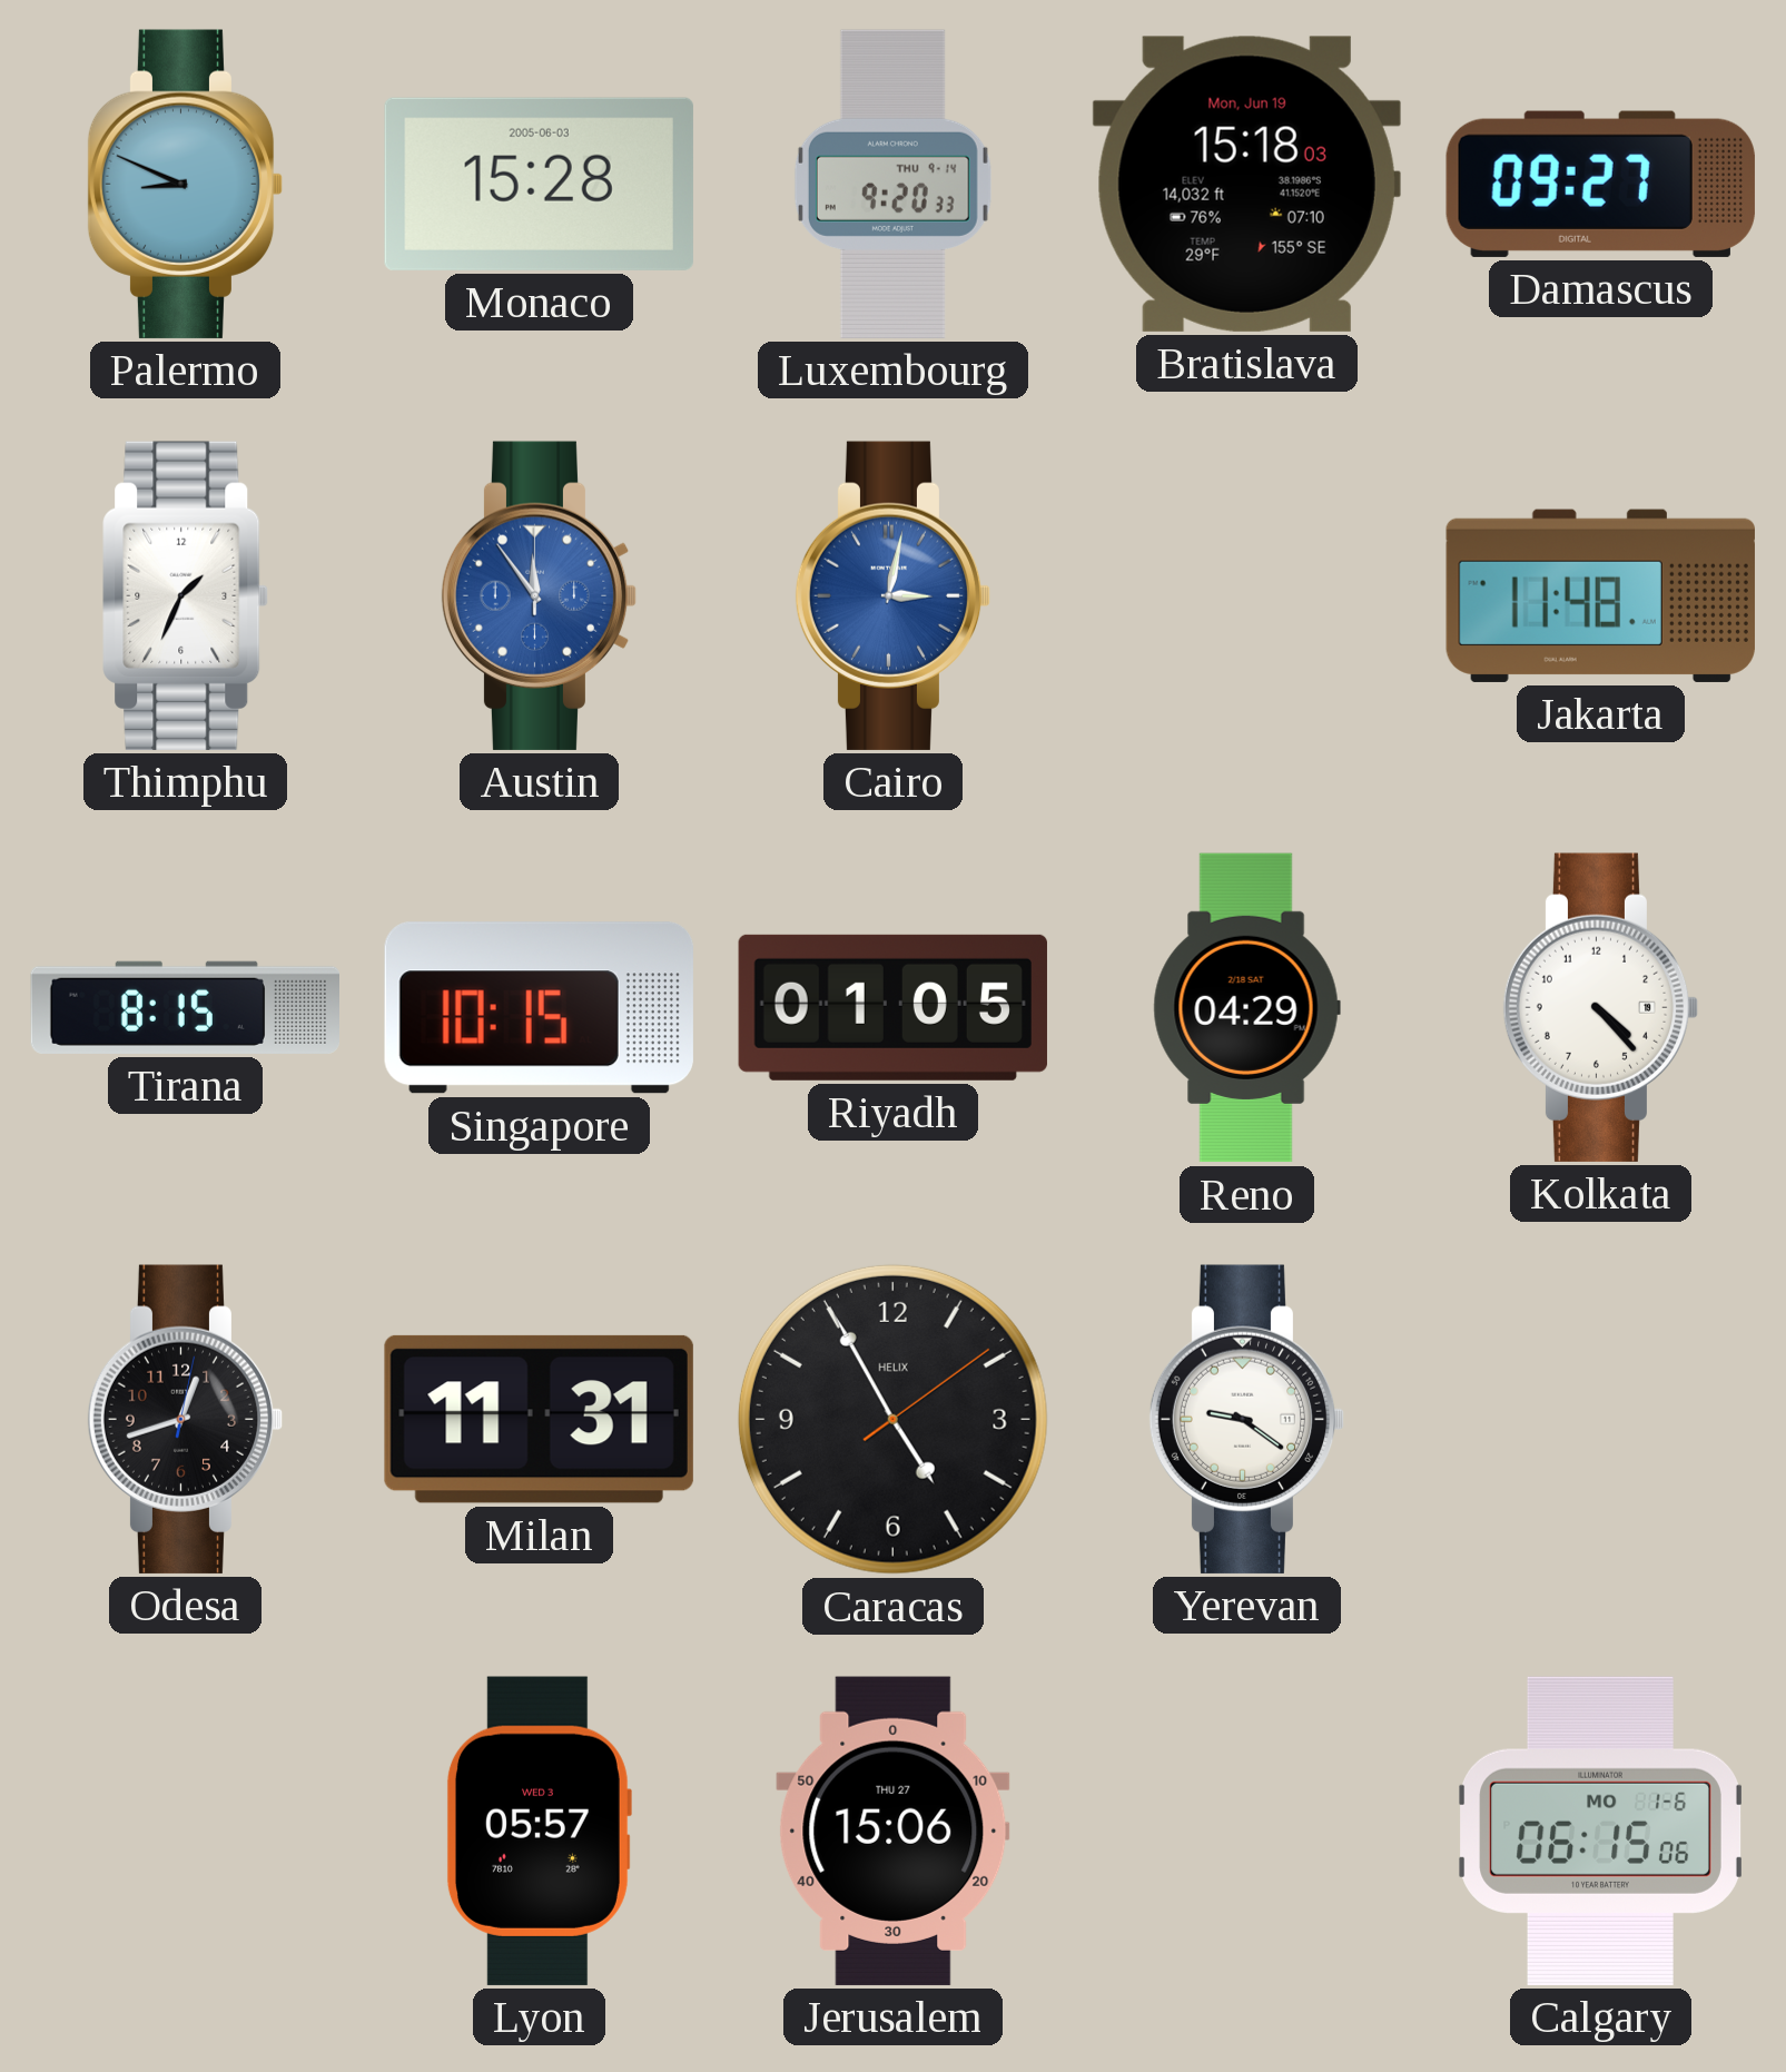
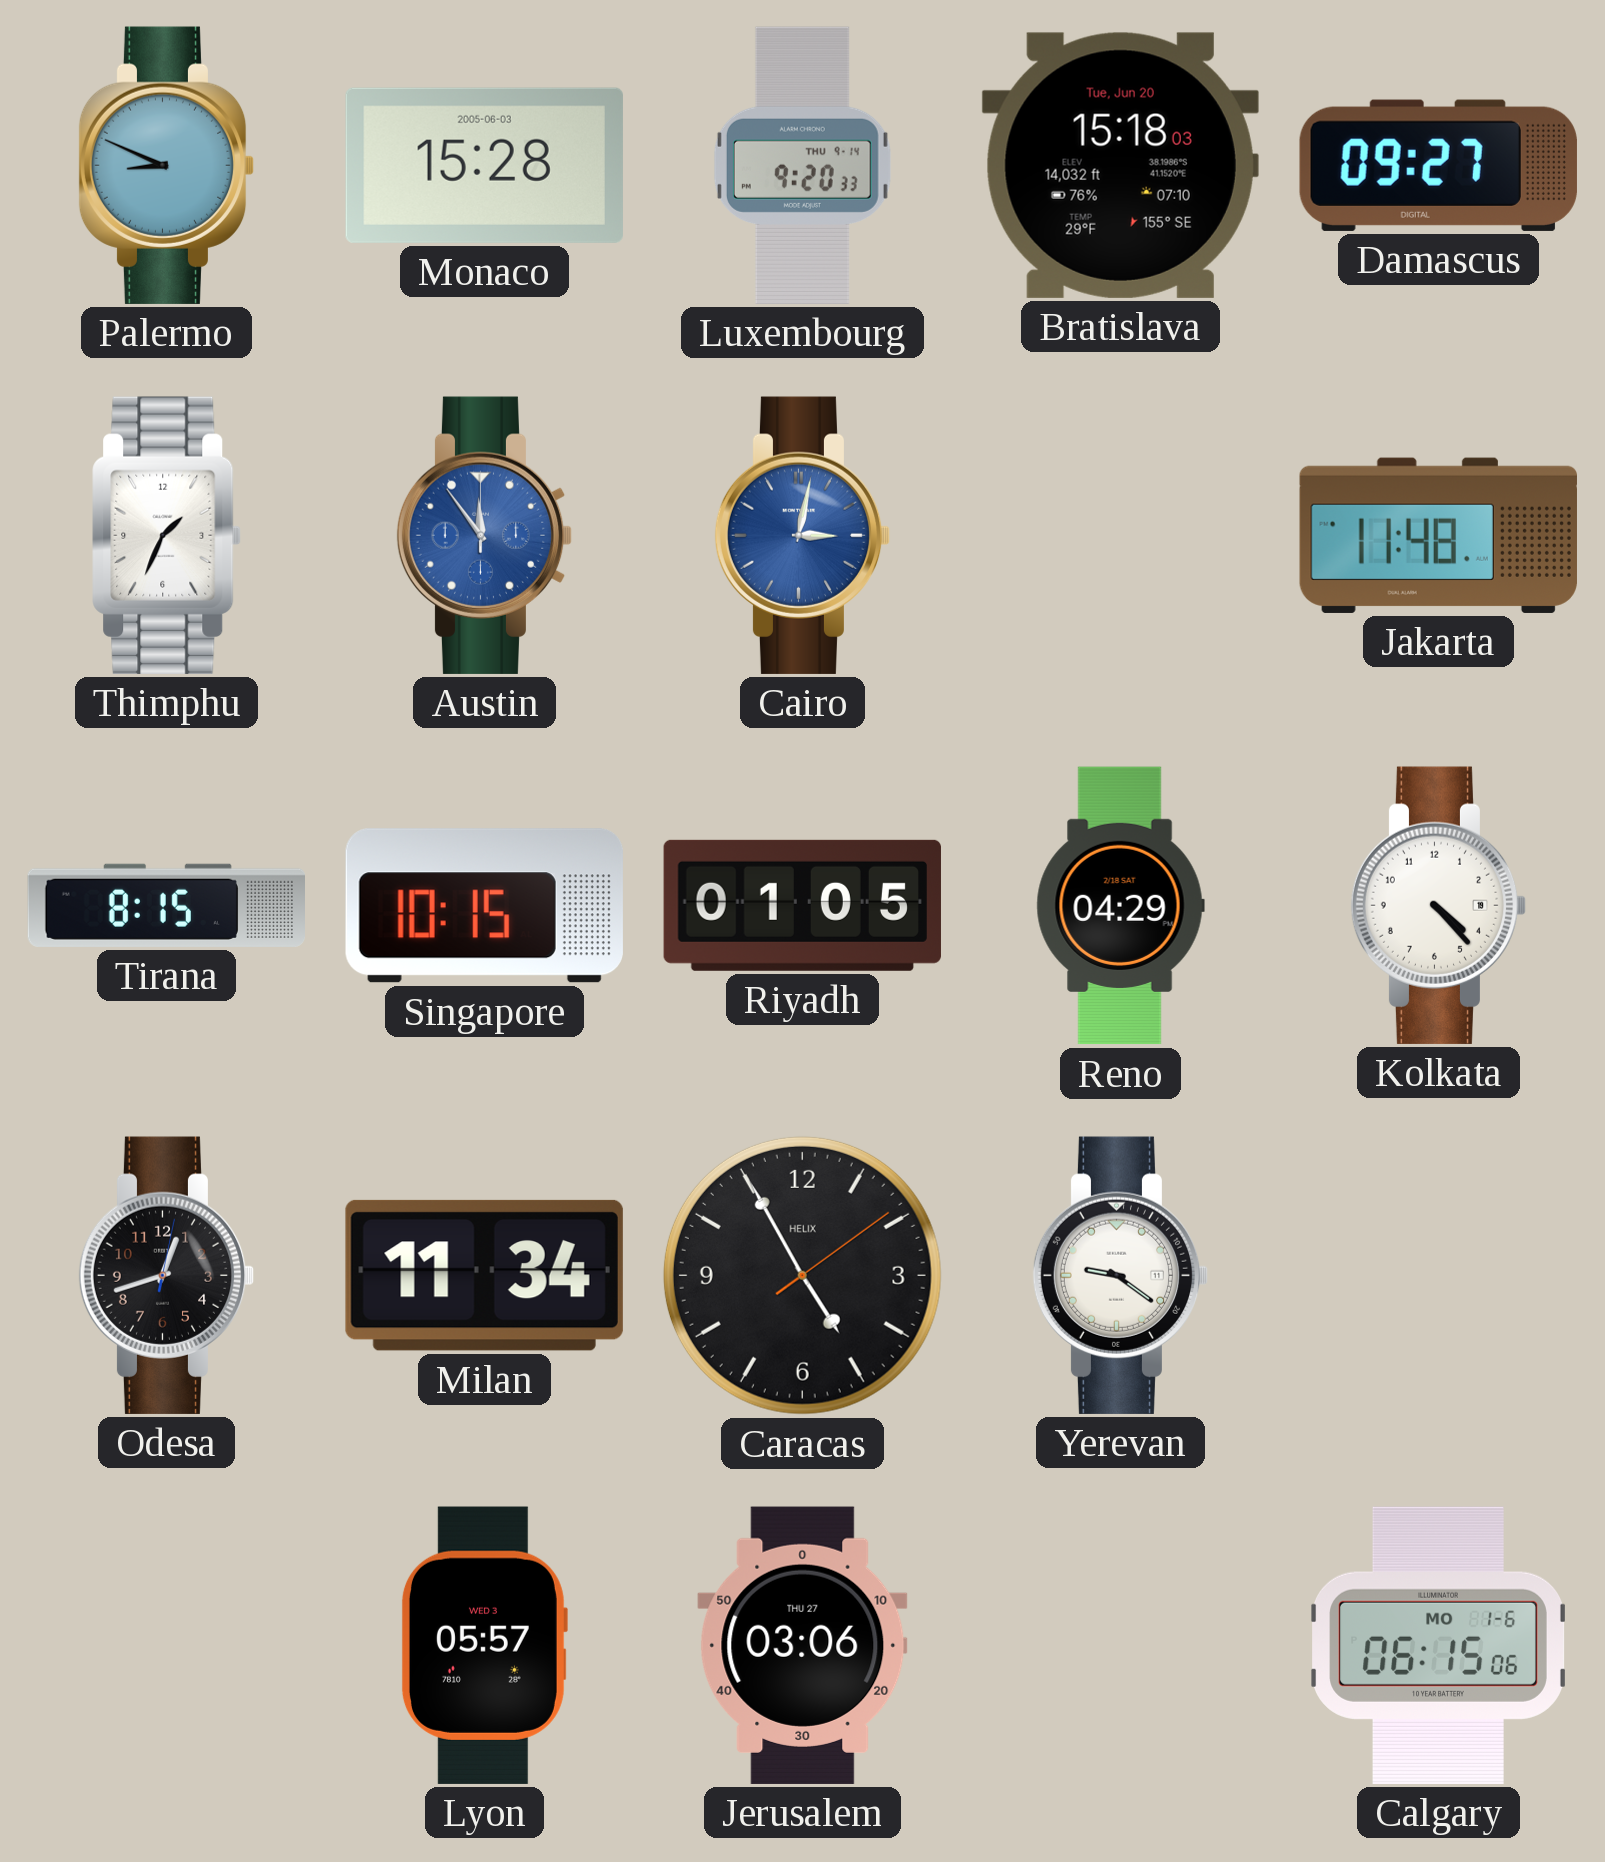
Bratislava date: Mon, Jun 19 -> Tue, Jun 20
Milan: 11:31 -> 11:34
Jerusalem: 15:06 -> 03:06
